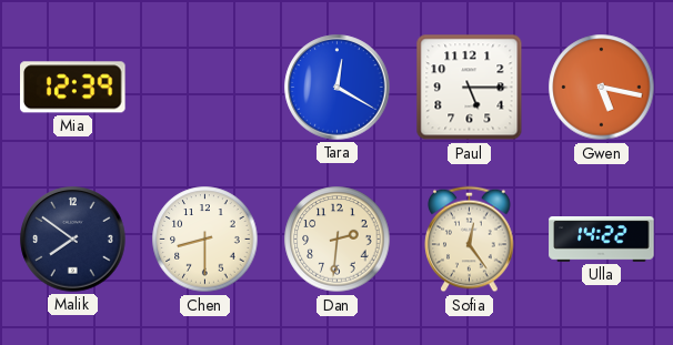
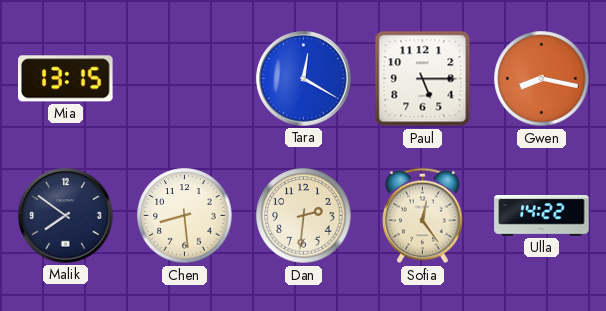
Mia: 12:39 -> 13:15
Gwen: 5:17 -> 8:17
Chen: 8:30 -> 8:29
